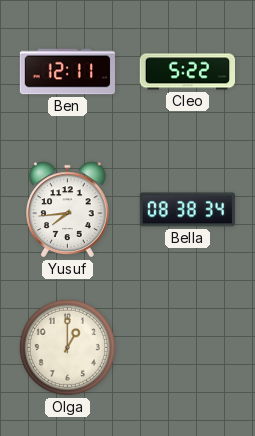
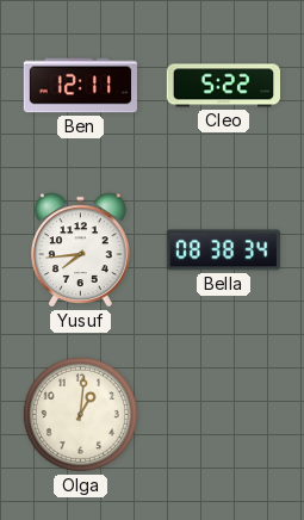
Olga: 1:00 -> 1:01
